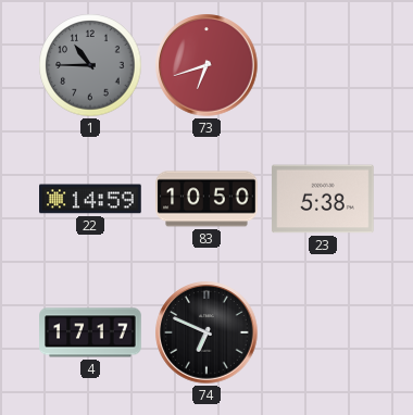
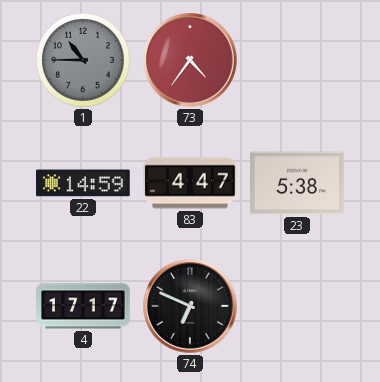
73: 6:42 -> 4:36
83: 10:50 -> 4:47
